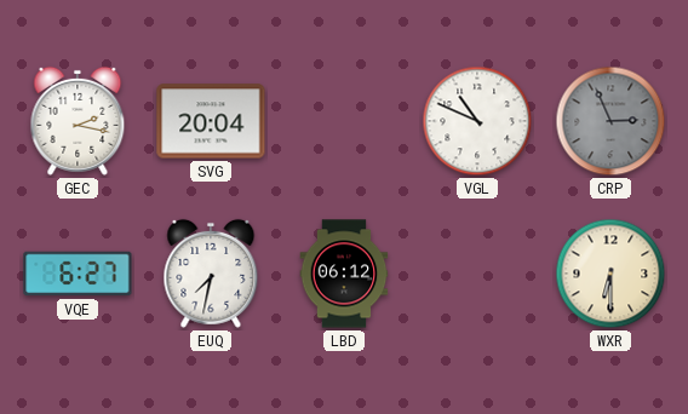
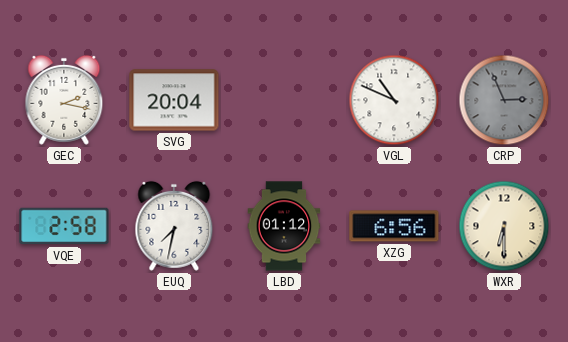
VQE: 6:27 -> 2:58
LBD: 06:12 -> 01:12
XZG: none -> 6:56
